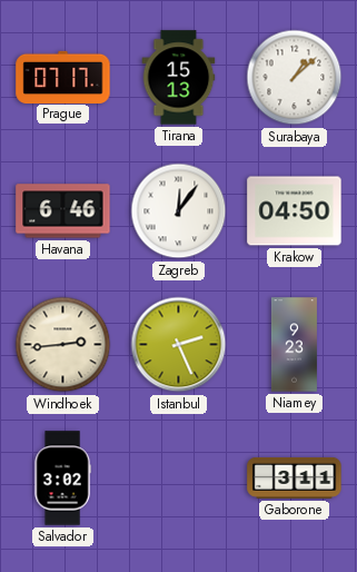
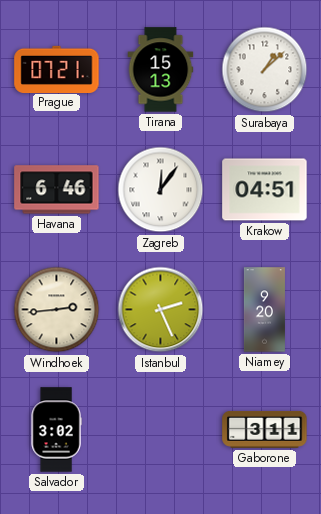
Prague: 07:17 -> 07:21
Krakow: 04:50 -> 04:51
Niamey: 9:23 -> 9:20
